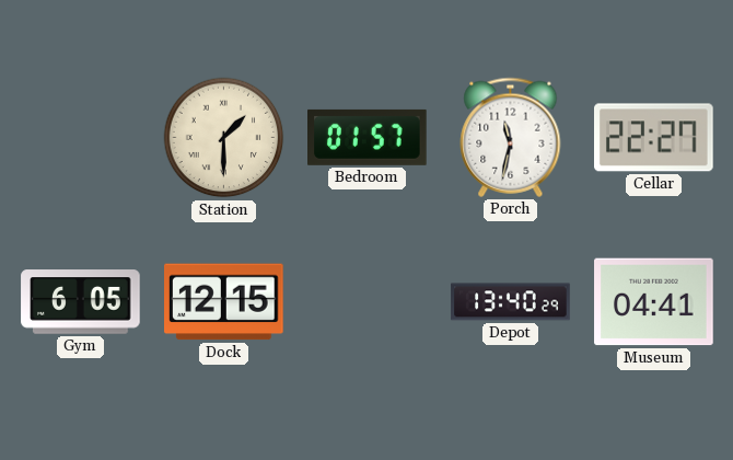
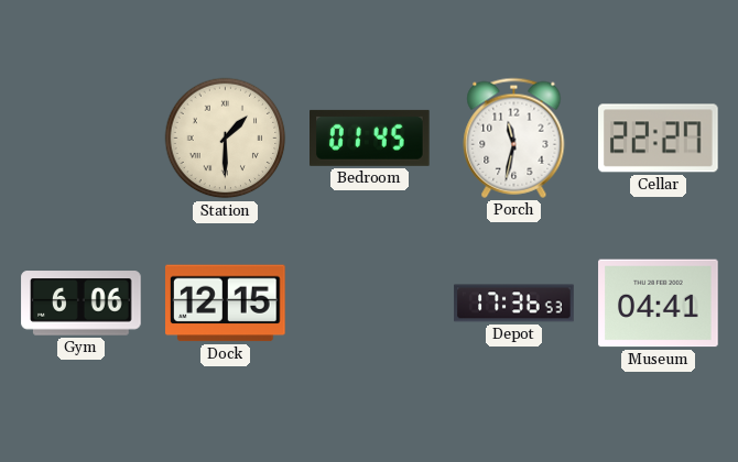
Bedroom: 01:57 -> 01:45
Gym: 6:05 -> 6:06
Depot: 13:40 -> 17:36
